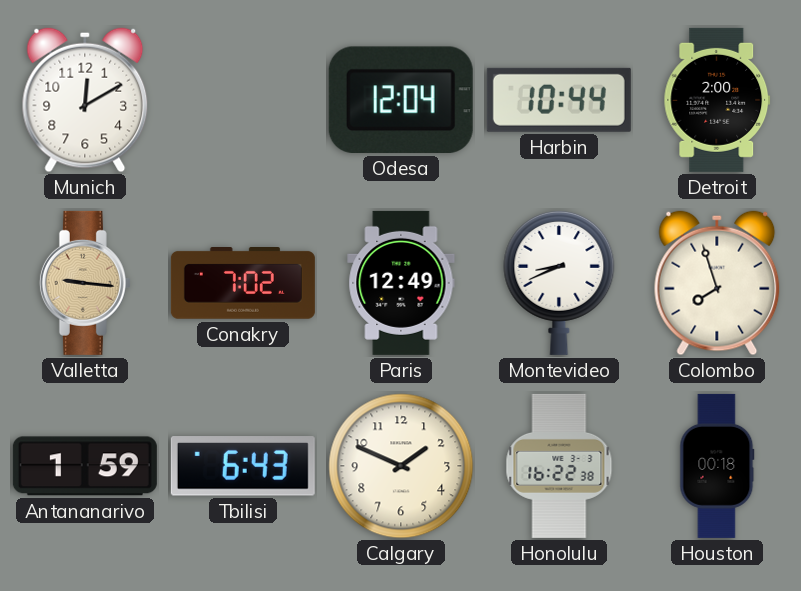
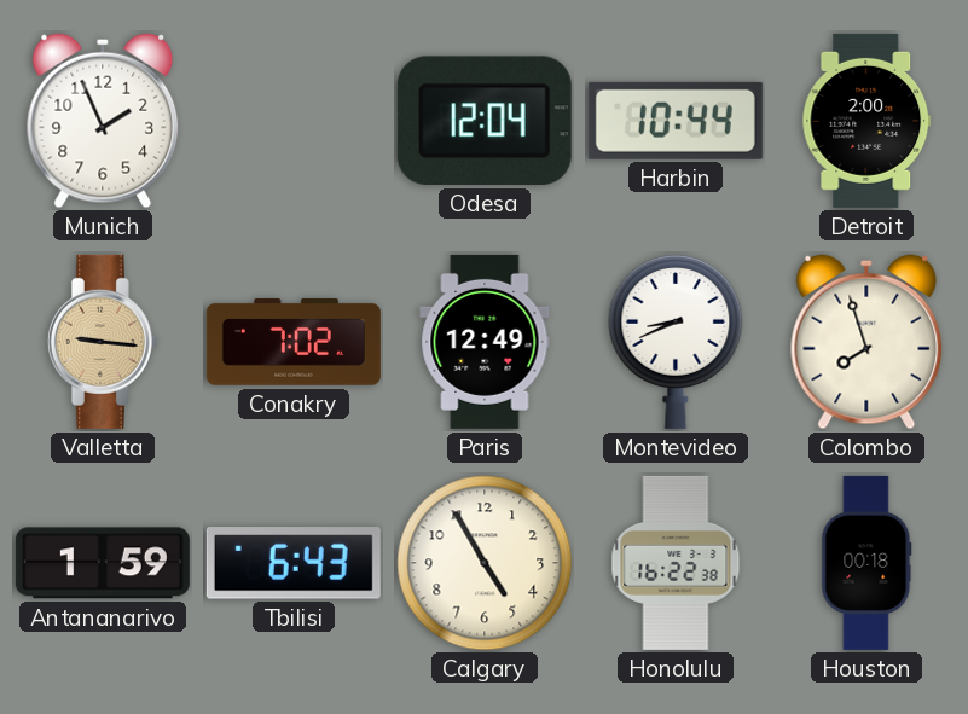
Munich: 12:10 -> 1:56
Calgary: 1:49 -> 4:55
